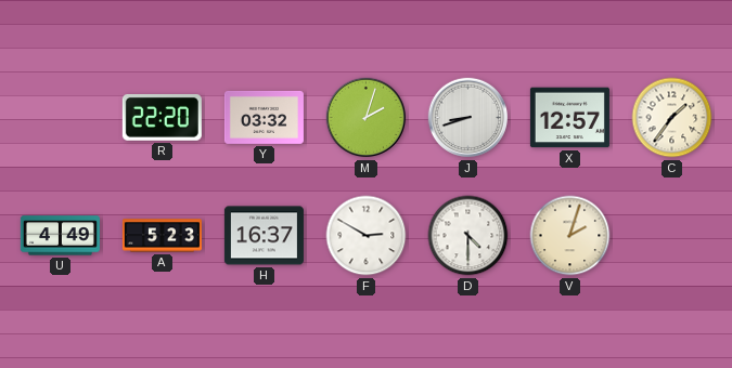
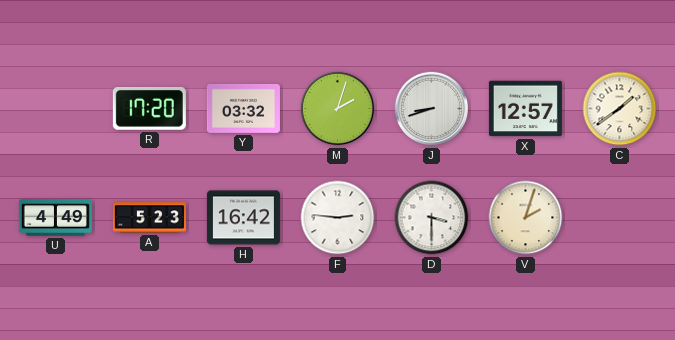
R: 22:20 -> 17:20
C: 1:36 -> 1:39
H: 16:37 -> 16:42
F: 2:50 -> 2:46
D: 4:30 -> 3:30
